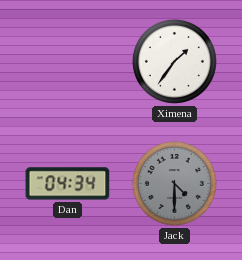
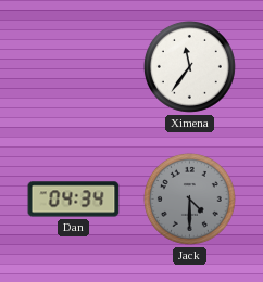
Ximena: 1:36 -> 11:36
